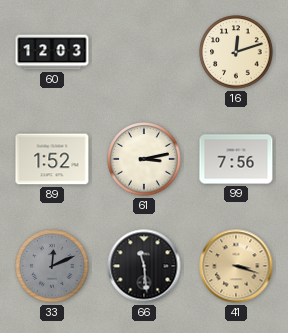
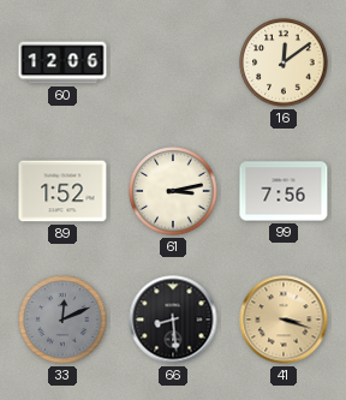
60: 12:03 -> 12:06
16: 12:12 -> 12:09
66: 11:29 -> 8:29
